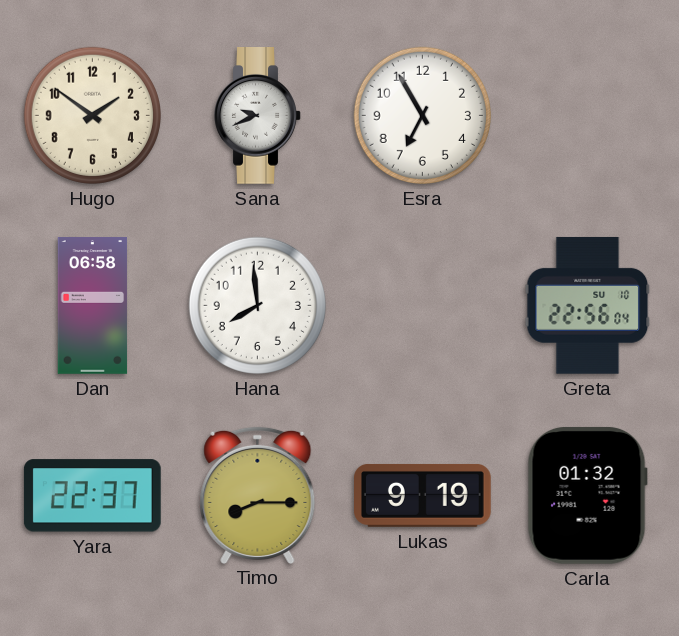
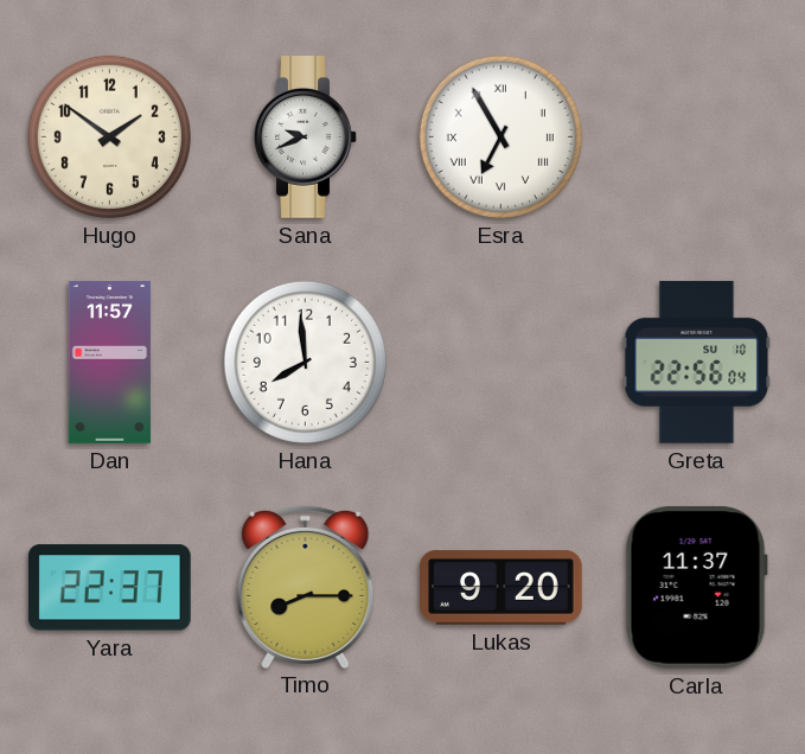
Esra numerals: Arabic -> Roman
Dan: 06:58 -> 11:57
Lukas: 9:19 -> 9:20
Carla: 01:32 -> 11:37
